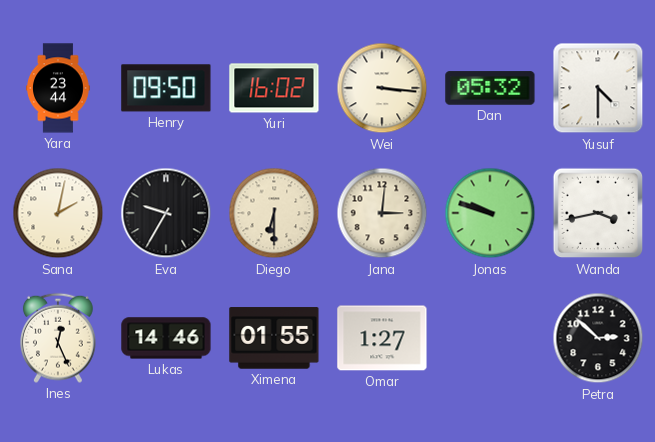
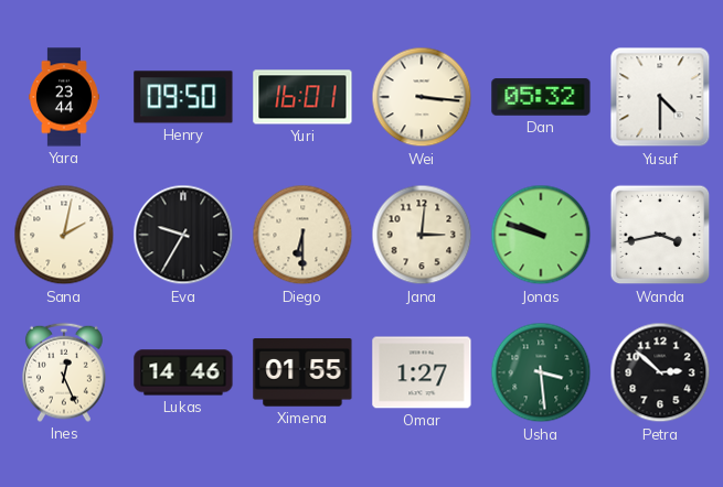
Yuri: 16:02 -> 16:01
Usha: none -> 3:29
